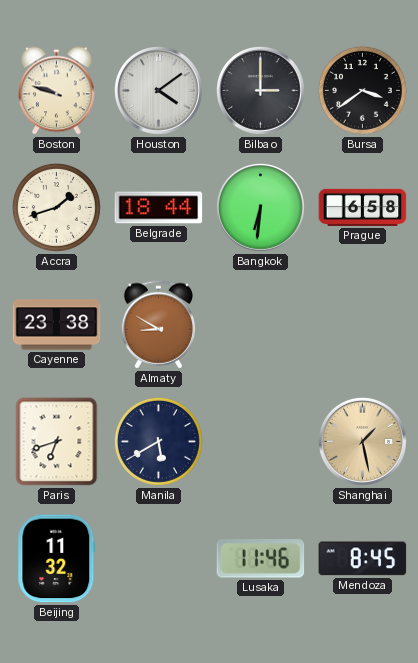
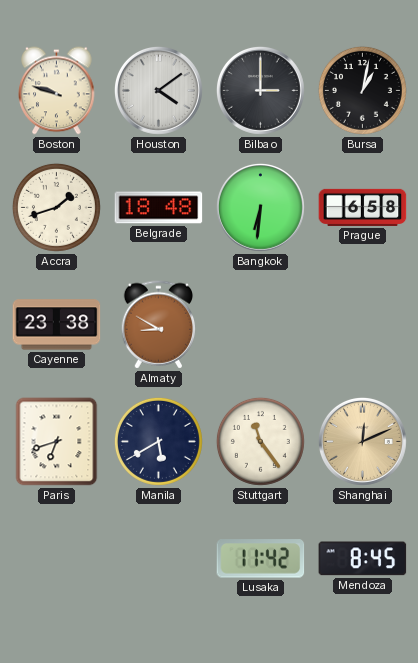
Bursa: 3:39 -> 1:02
Belgrade: 18:44 -> 18:48
Stuttgart: none -> 11:24
Shanghai: 1:28 -> 12:11
Beijing: 11:32 -> none
Lusaka: 11:46 -> 11:42
